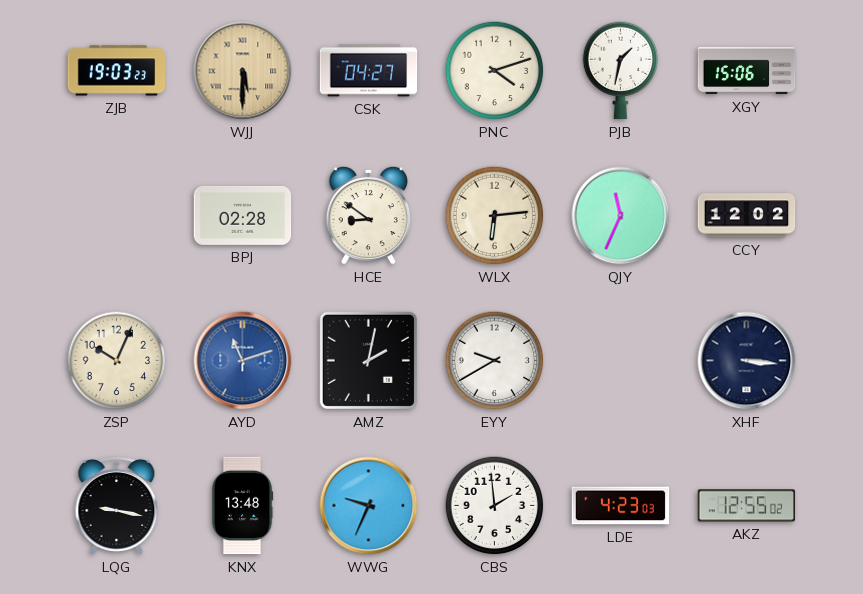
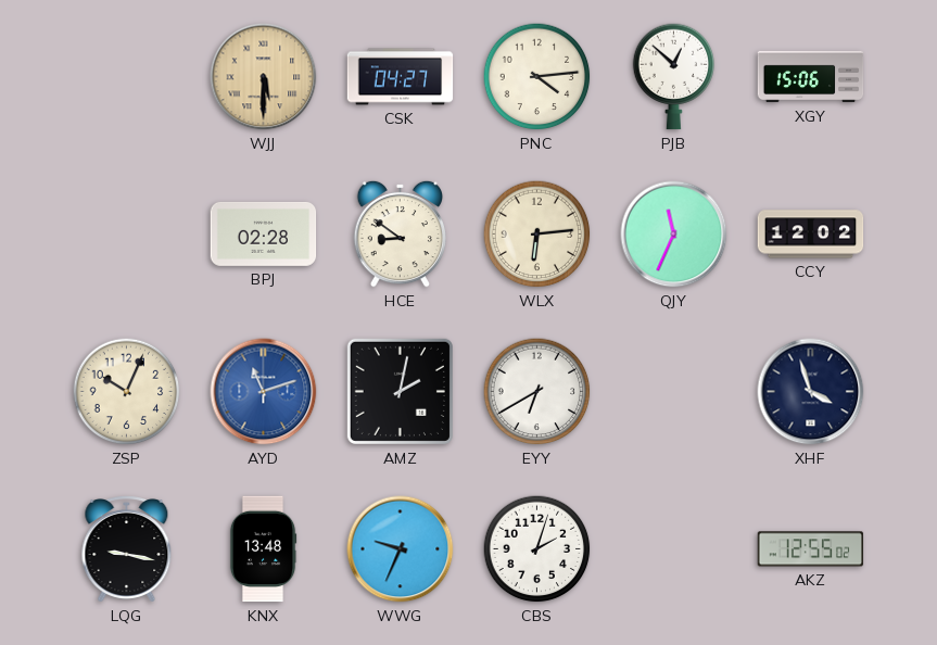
ZJB: 19:03 -> none
PNC: 4:12 -> 4:14
PJB: 1:32 -> 12:52
EYY: 9:40 -> 6:40
XHF: 3:16 -> 3:57
CBS: 1:59 -> 2:03
LDE: 4:23 -> none
